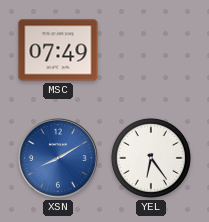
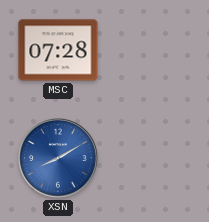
MSC: 07:49 -> 07:28
YEL: 6:24 -> none
